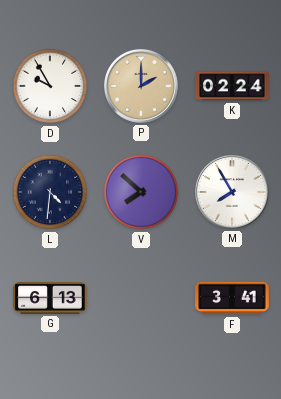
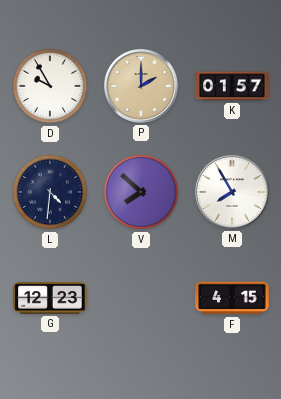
K: 02:24 -> 01:57
G: 6:13 -> 12:23
F: 3:41 -> 4:15
